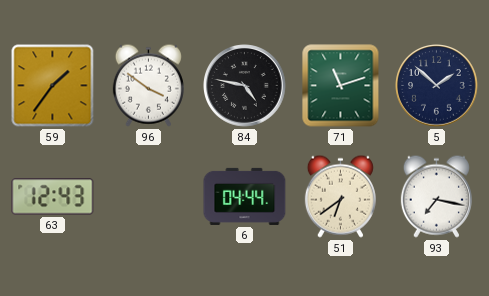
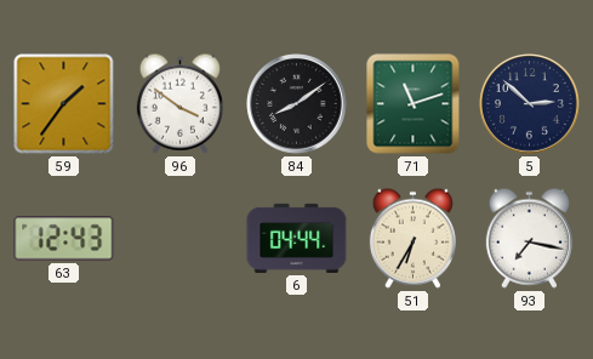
84: 4:47 -> 8:09
5: 1:52 -> 2:52
51: 6:39 -> 6:35
